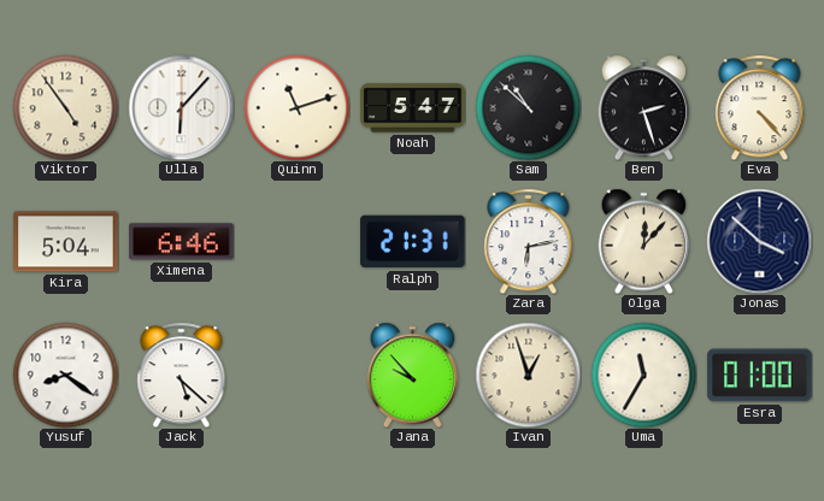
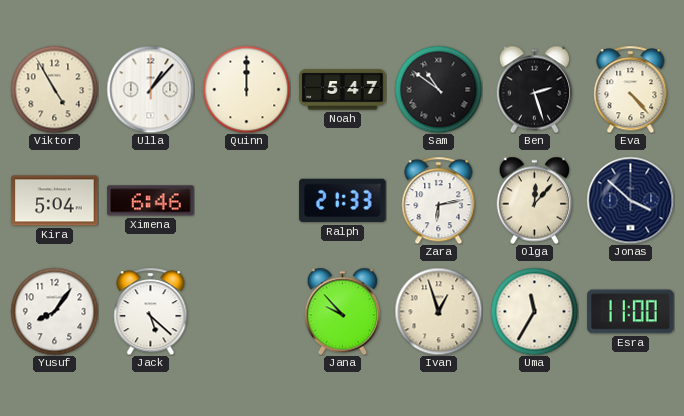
Viktor: 4:54 -> 4:55
Ulla: 6:07 -> 1:07
Quinn: 11:12 -> 12:00
Sam: 10:52 -> 10:51
Ralph: 21:31 -> 21:33
Yusuf: 8:21 -> 8:06
Esra: 01:00 -> 11:00
